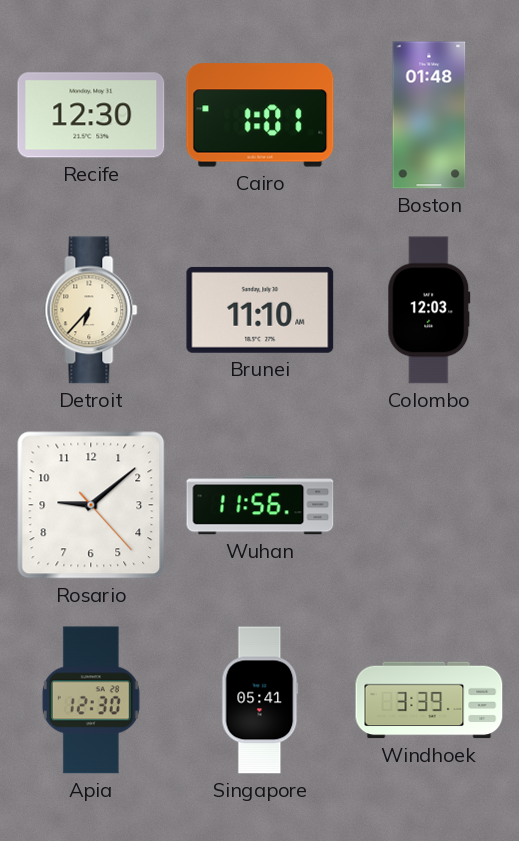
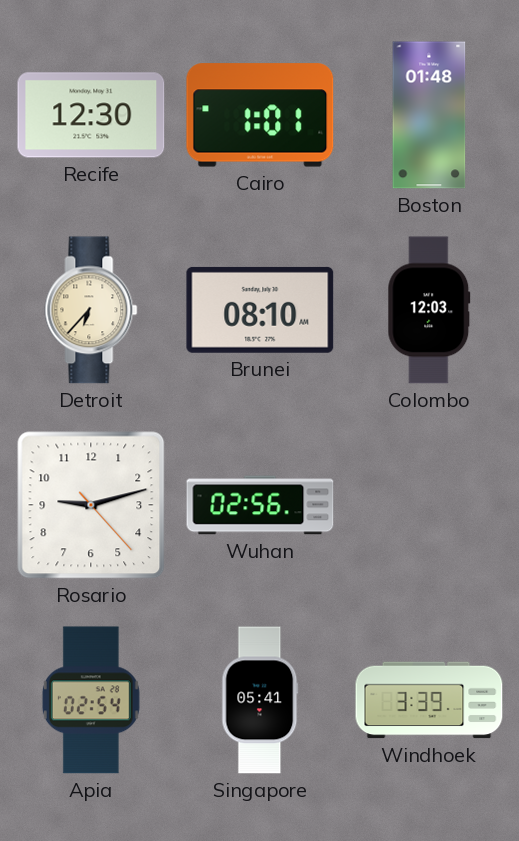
Brunei: 11:10 -> 08:10
Rosario: 9:08 -> 9:12
Wuhan: 11:56 -> 02:56
Apia: 12:30 -> 02:54
